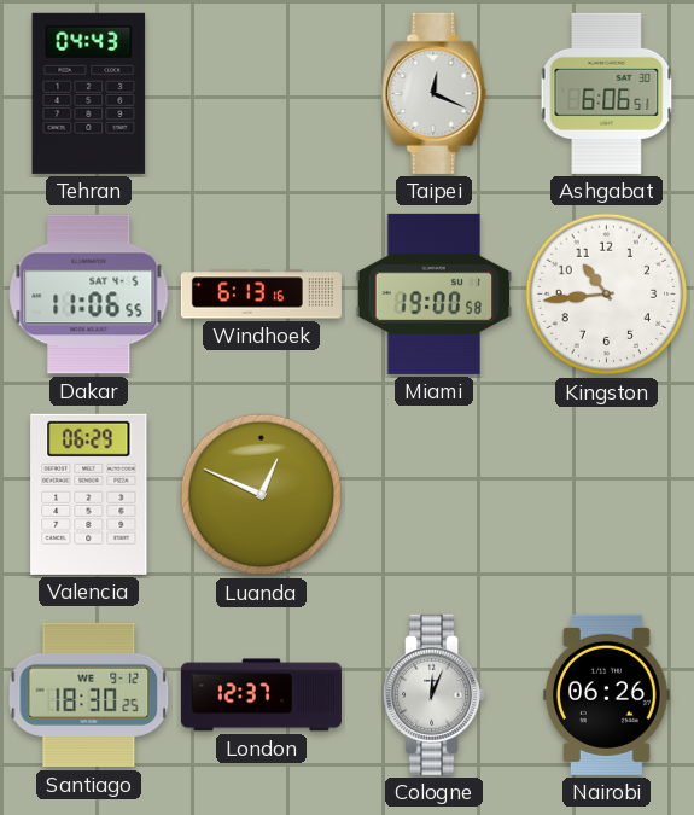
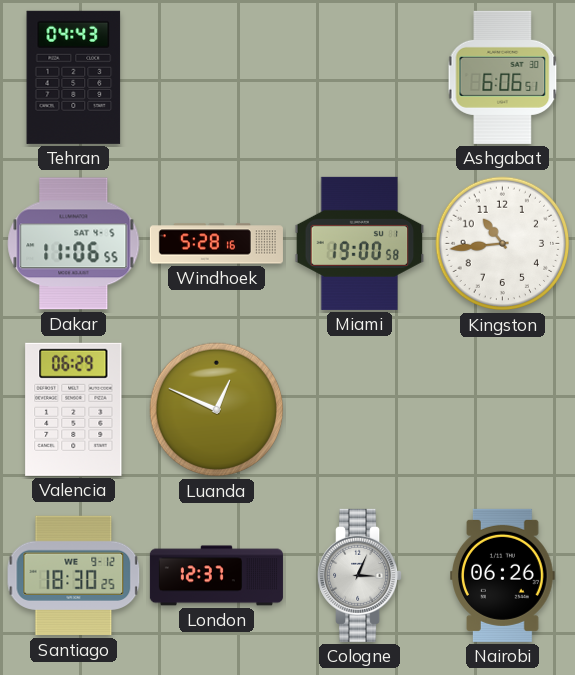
Taipei: 12:19 -> none
Windhoek: 6:13 -> 5:28
Cologne: 12:04 -> 3:04
